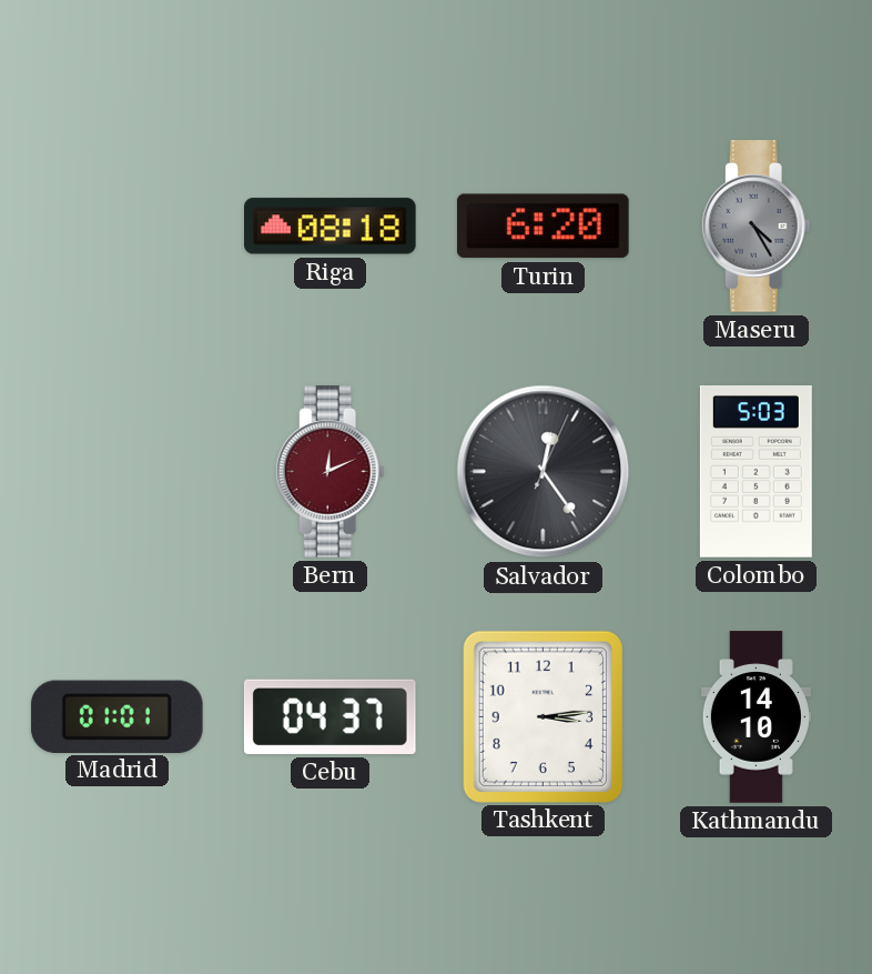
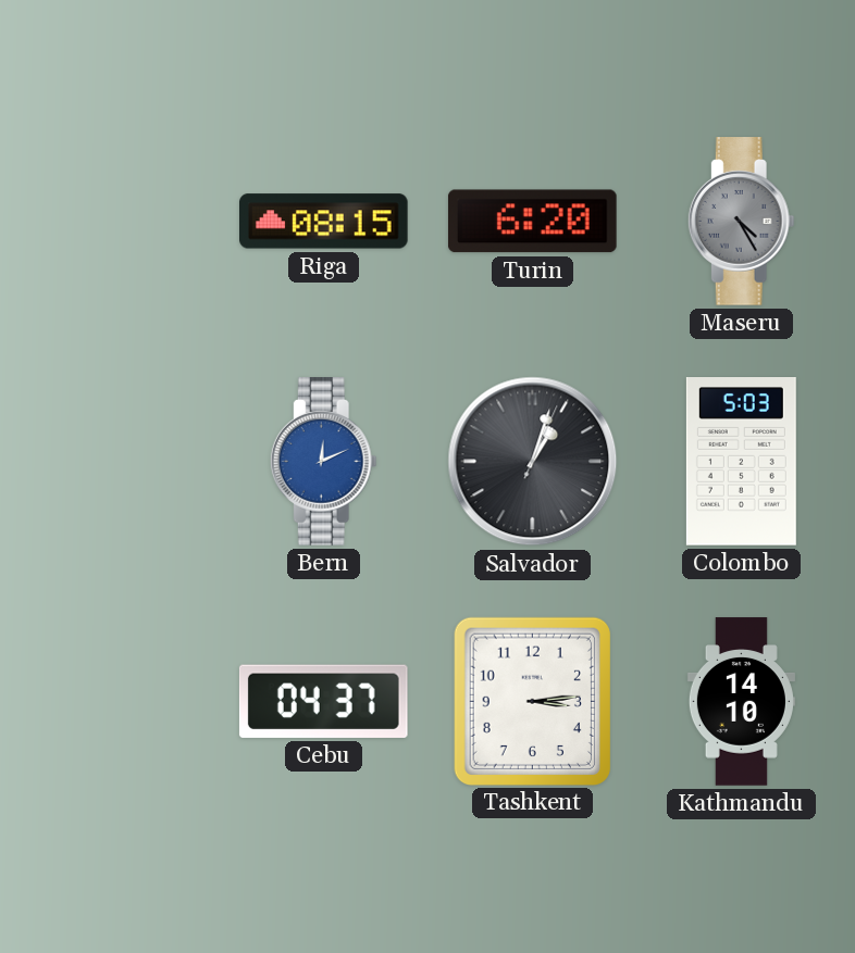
Riga: 08:18 -> 08:15
Bern dial: burgundy -> blue
Salvador: 12:24 -> 1:03
Madrid: 01:01 -> none
